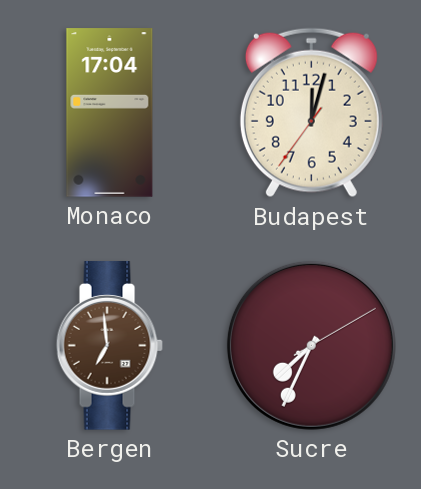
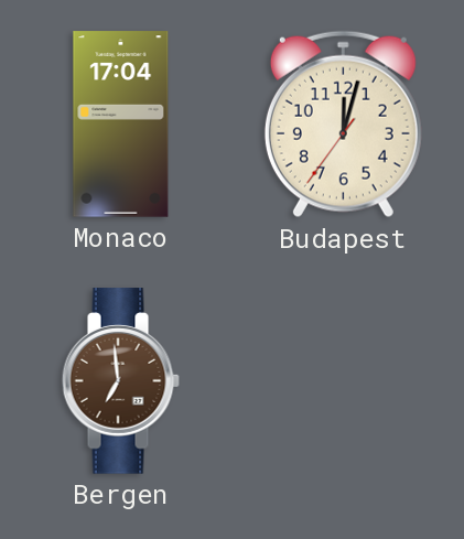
Sucre: 7:34 -> none
